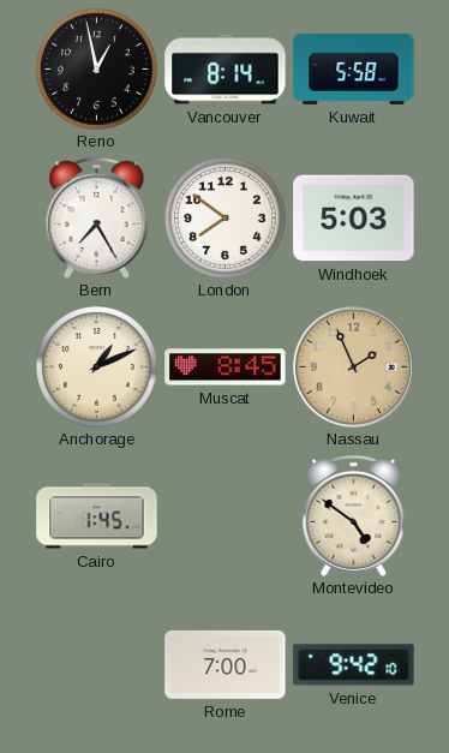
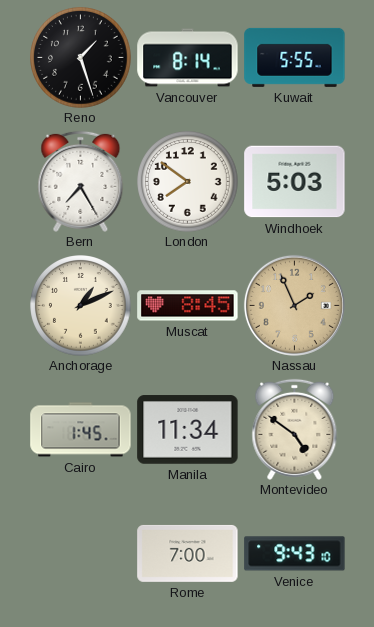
Reno: 12:58 -> 1:27
Kuwait: 5:58 -> 5:55
Manila: none -> 11:34
Venice: 9:42 -> 9:43
